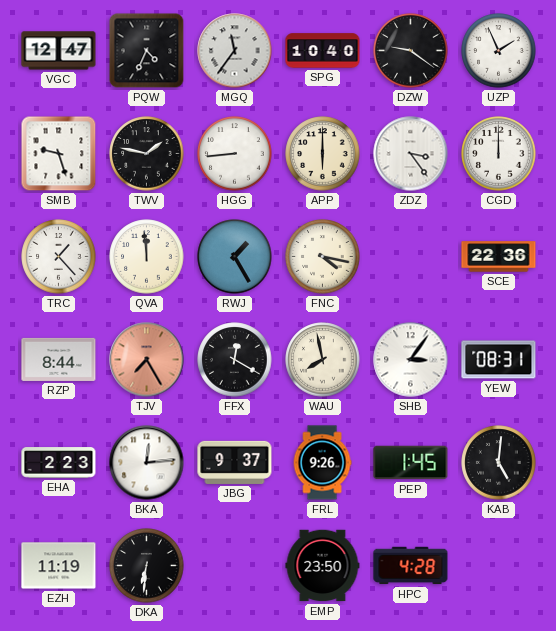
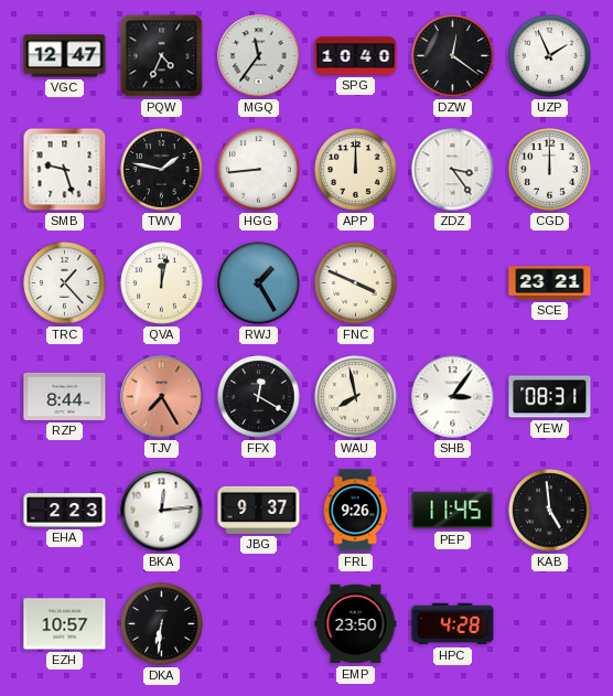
DZW: 9:21 -> 12:21
APP: 6:00 -> 12:00
QVA: 11:59 -> 12:02
FNC: 4:17 -> 3:49
SCE: 22:36 -> 23:21
PEP: 1:45 -> 11:45
KAB: 5:01 -> 4:59
EZH: 11:19 -> 10:57
